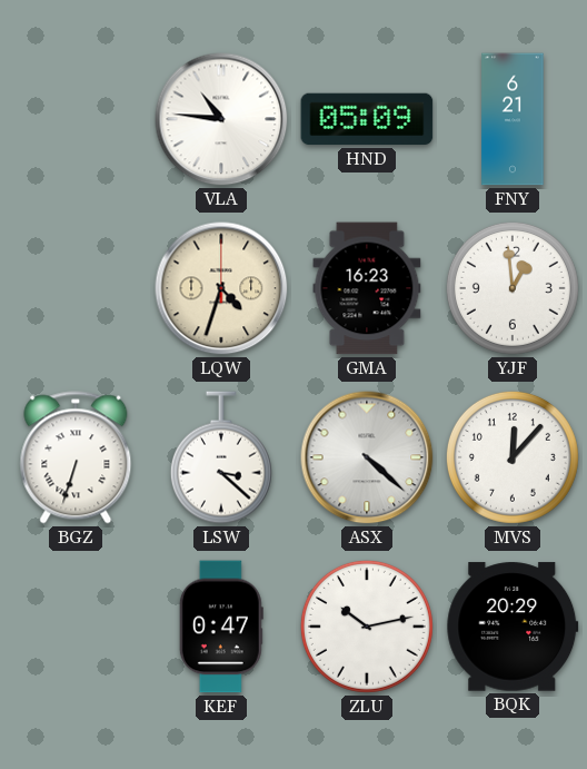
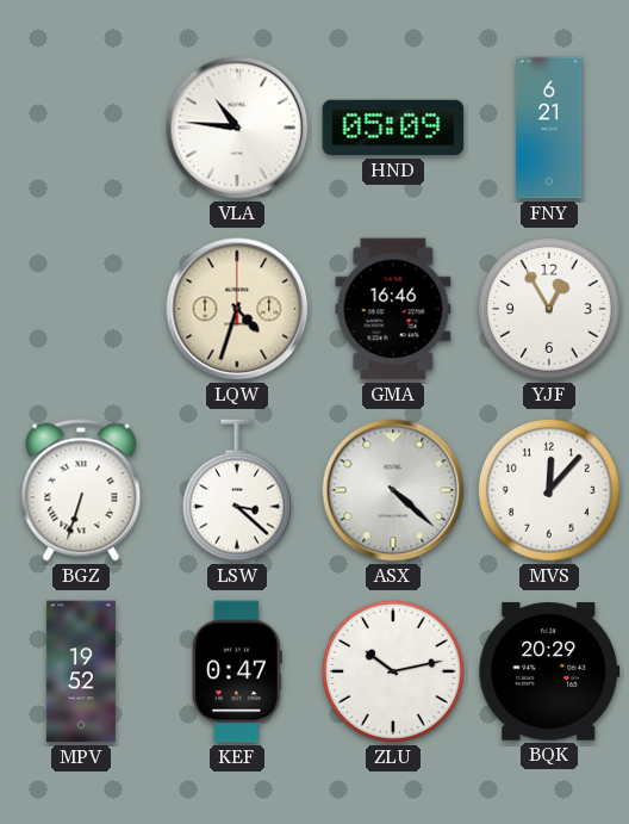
GMA: 16:23 -> 16:46
YJF: 12:59 -> 12:55
MPV: none -> 19:52
